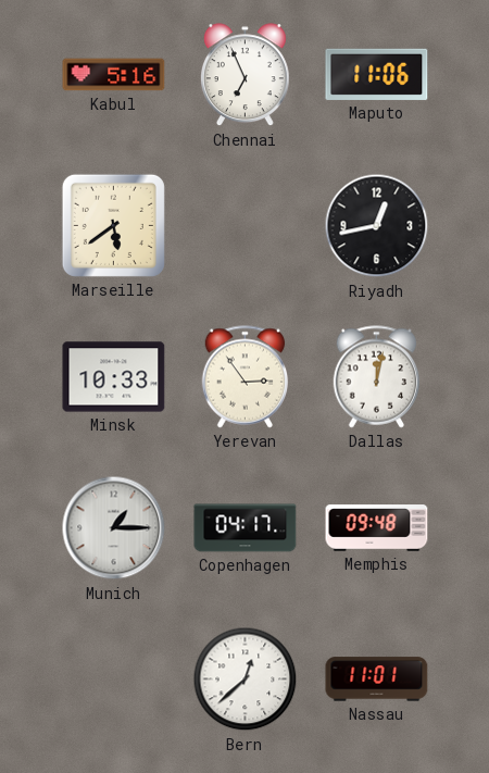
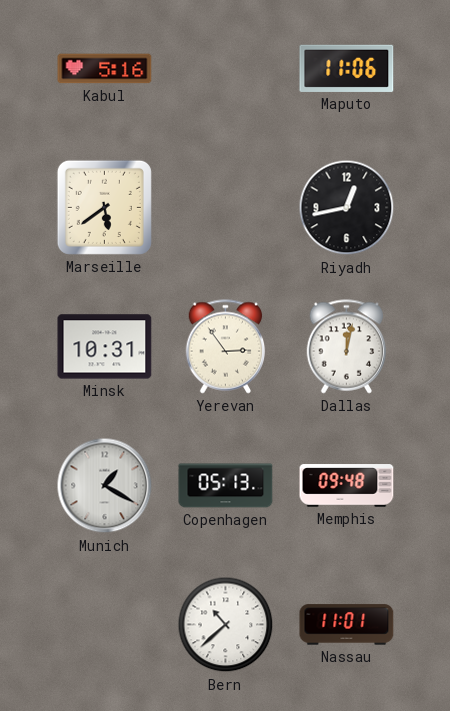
Chennai: 6:56 -> none
Minsk: 10:33 -> 10:31
Munich: 1:15 -> 1:20
Copenhagen: 04:17 -> 05:13
Bern: 12:38 -> 10:38
